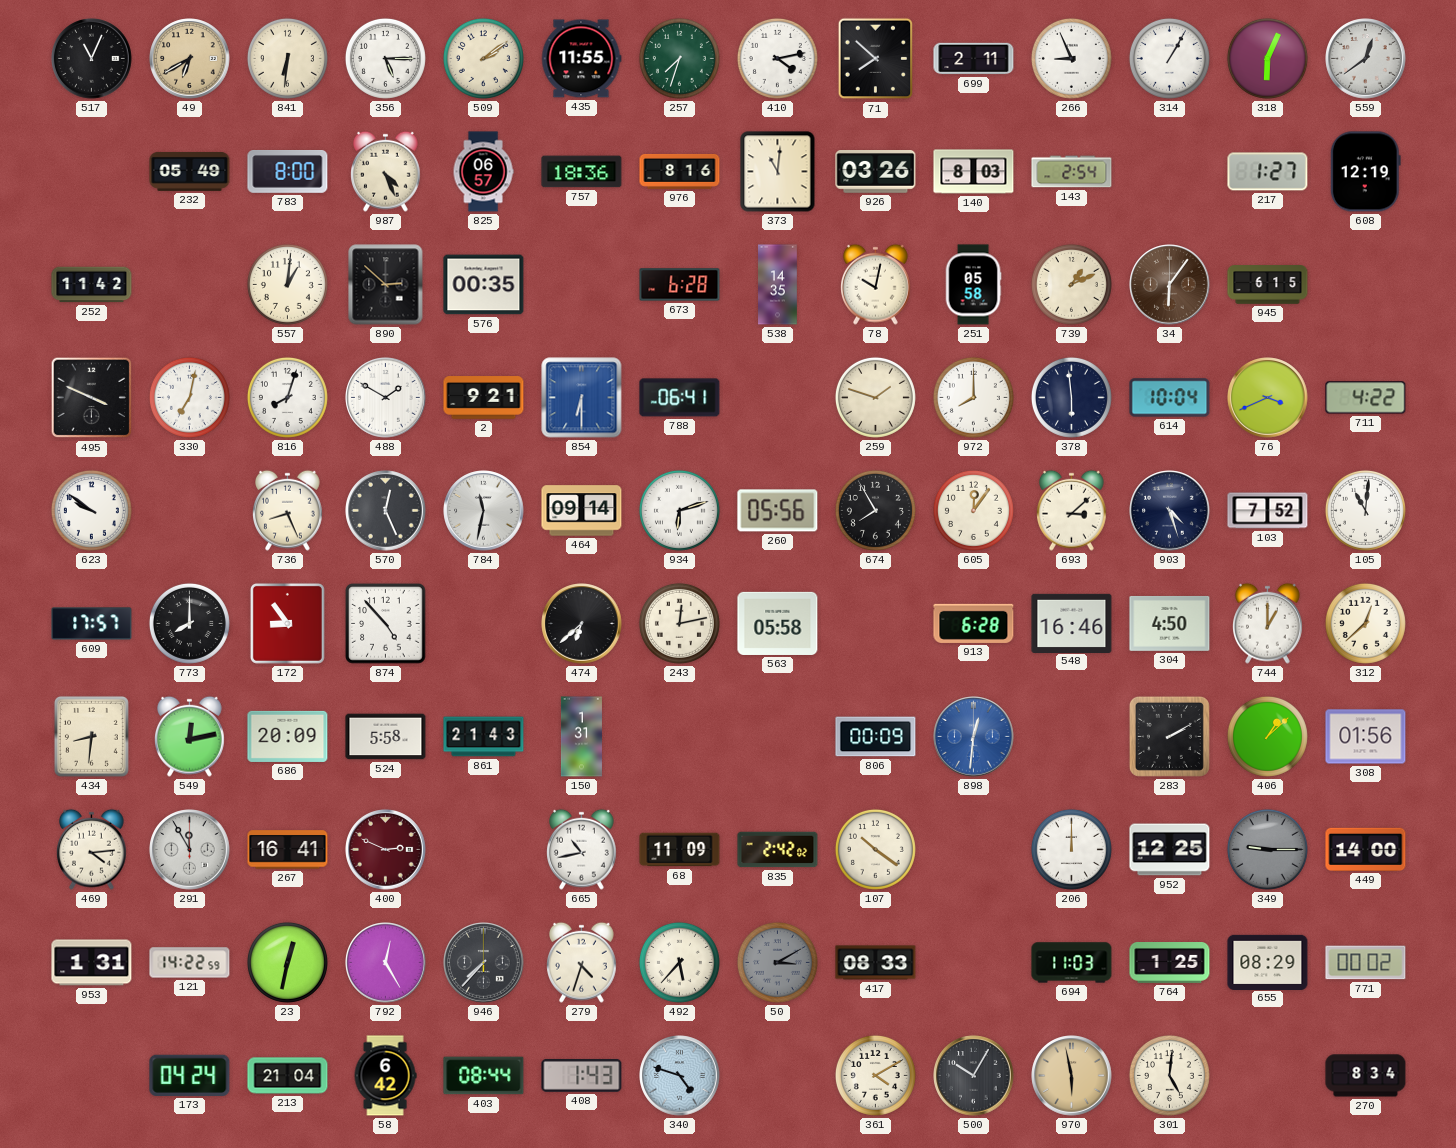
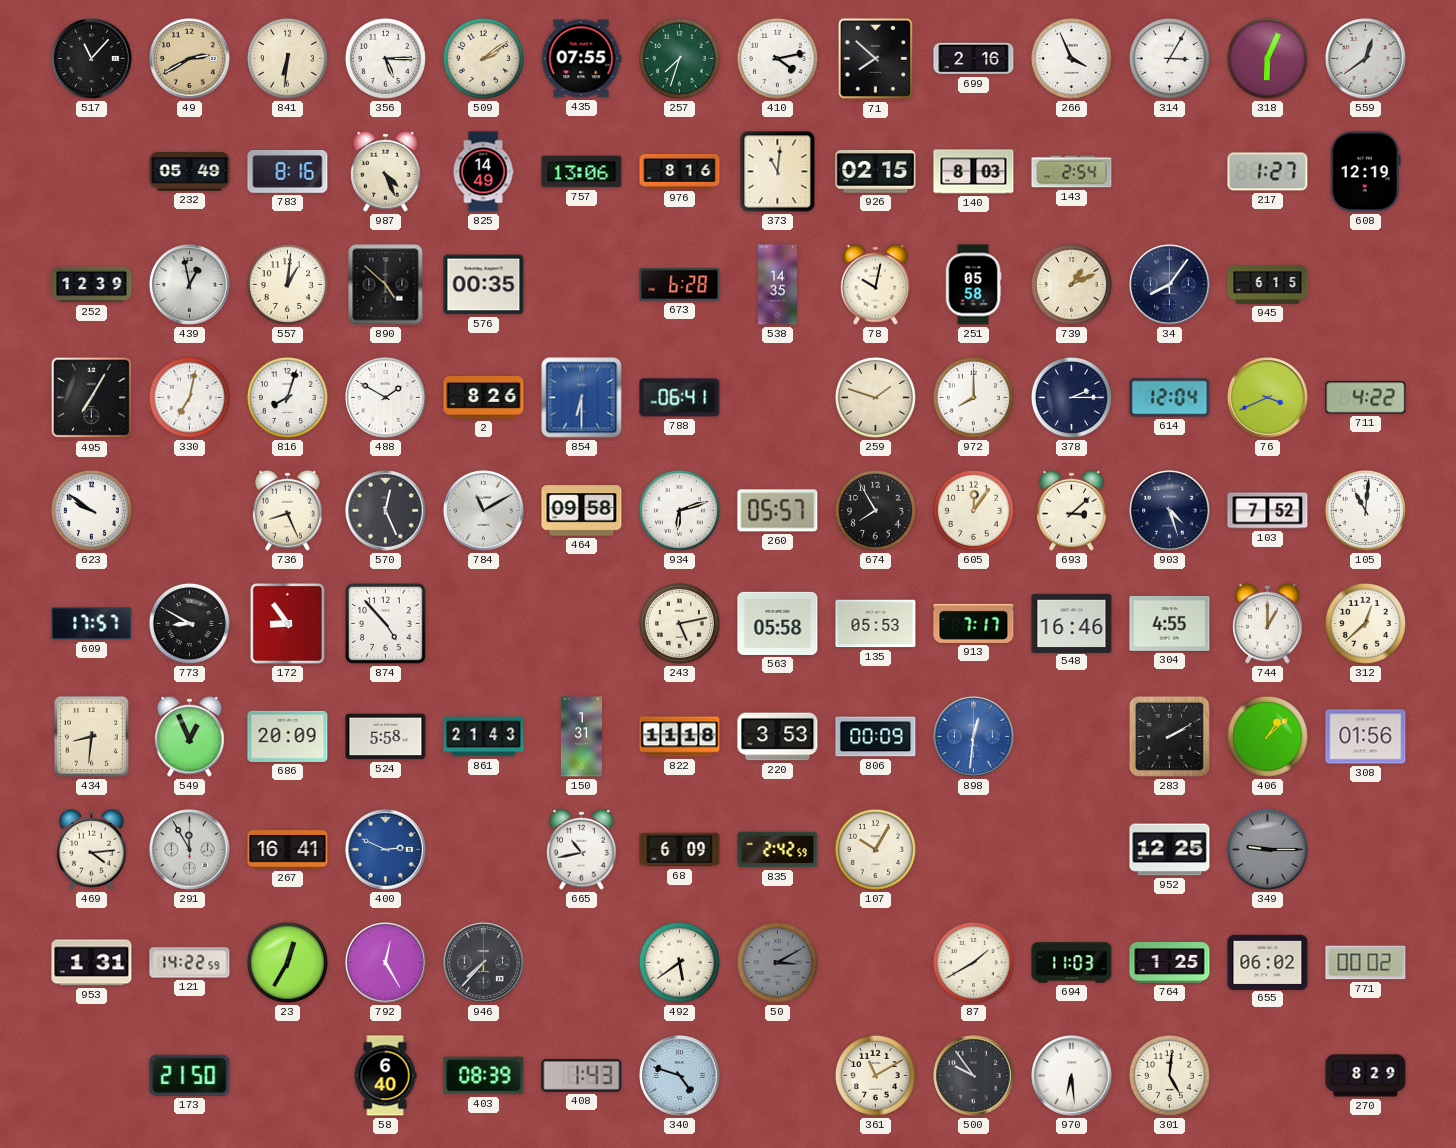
517: 11:04 -> 11:07
49: 6:40 -> 2:40
435: 11:55 -> 07:55
699: 2:11 -> 2:16
266: 8:56 -> 3:56
314: 1:05 -> 3:05
783: 8:00 -> 8:16
825: 06:57 -> 14:49
757: 18:36 -> 13:06
926: 03:26 -> 02:15
252: 11:42 -> 12:39
439: none -> 12:58
890: 2:52 -> 4:52
34: 6:06 -> 8:06
34 dial: brown -> navy
495: 3:49 -> 7:05
2: 9:21 -> 8:26
378: 5:59 -> 2:15
614: 10:04 -> 12:04
784: 11:32 -> 11:10
464: 09:14 -> 09:58
260: 05:56 -> 05:57
773: 8:00 -> 8:50
474: 6:38 -> none
243: 12:13 -> 5:13
135: none -> 05:53
913: 6:28 -> 7:17
304: 4:50 -> 4:55
549: 12:13 -> 12:56
822: none -> 11:18
220: none -> 3:53
400 dial: burgundy -> blue
68: 11:09 -> 6:09
835: 2:42:02 -> 2:42:59
107: 10:21 -> 10:05
206: 12:00 -> none
449: 14:00 -> none
23: 12:32 -> 12:35
279: 4:33 -> none
492: 5:37 -> 5:39
417: 08:33 -> none
87: none -> 1:40
655: 08:29 -> 06:02
173: 04:24 -> 21:50
213: 21:04 -> none
58: 6:42 -> 6:40
403: 08:44 -> 08:39
361: 4:10 -> 11:10
500: 10:05 -> 9:54
970: 5:58 -> 6:29
970 dial: champagne -> white
270: 8:34 -> 8:29
